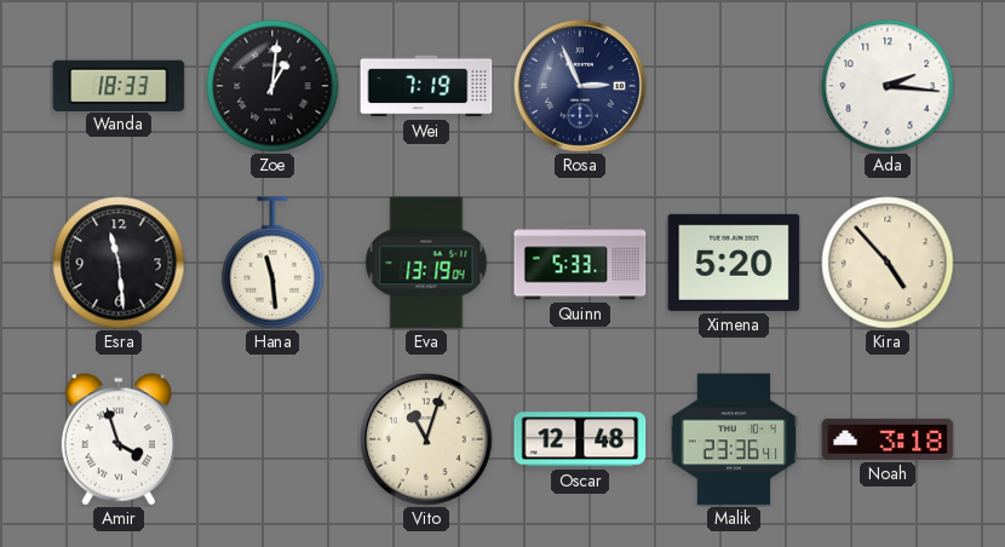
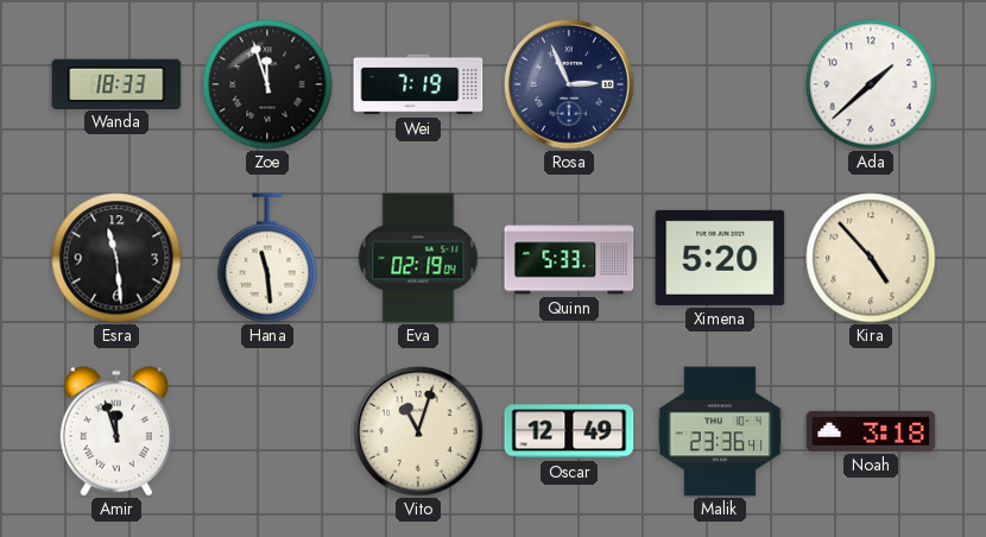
Zoe: 1:01 -> 11:57
Ada: 2:16 -> 1:38
Eva: 13:19 -> 02:19
Amir: 3:57 -> 11:57
Oscar: 12:48 -> 12:49
